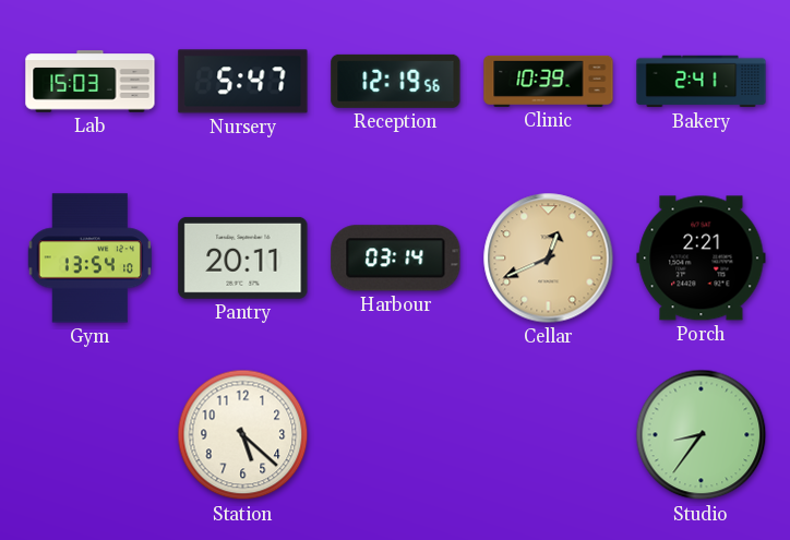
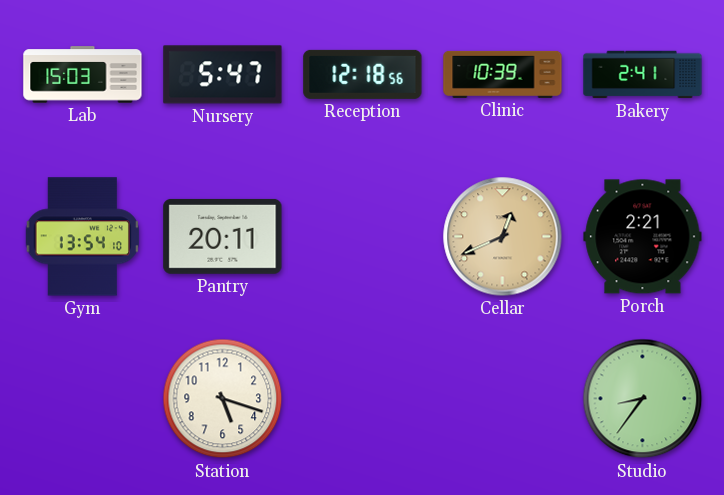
Reception: 12:19 -> 12:18
Harbour: 03:14 -> none
Station: 5:22 -> 5:18
